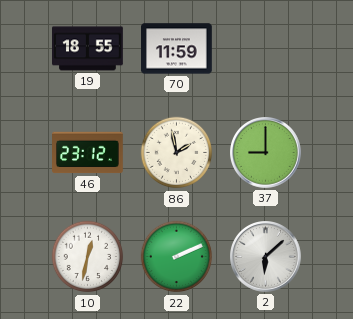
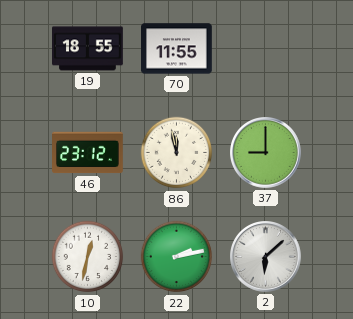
70: 11:59 -> 11:55
86: 1:58 -> 11:58
22: 2:11 -> 2:13
